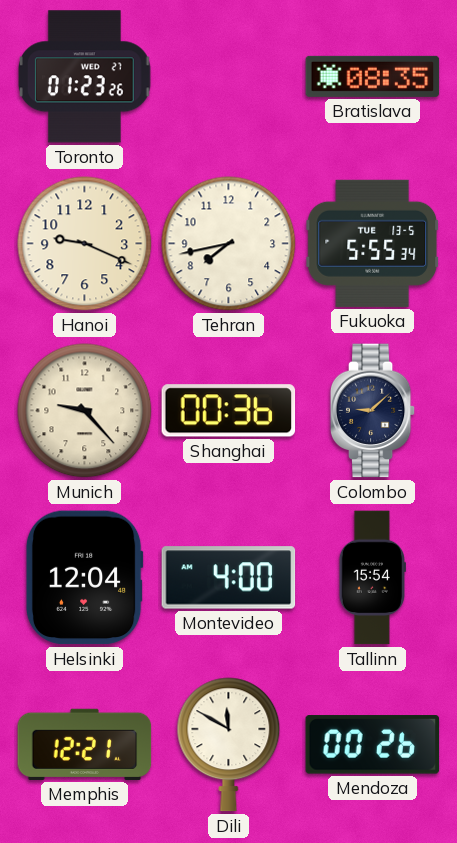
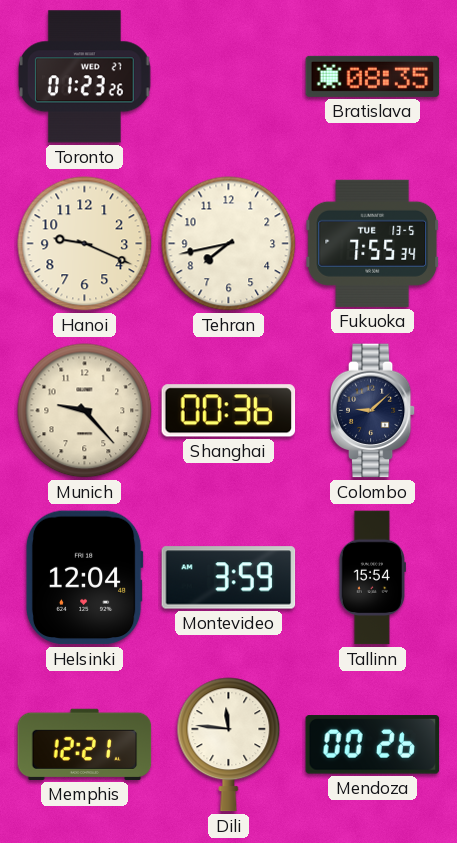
Fukuoka: 5:55 -> 7:55
Montevideo: 4:00 -> 3:59
Dili: 11:50 -> 11:46
